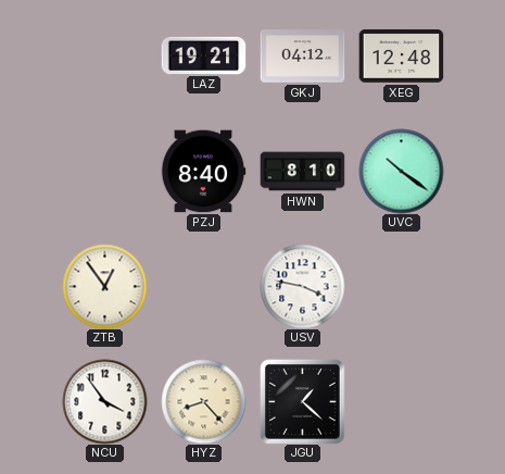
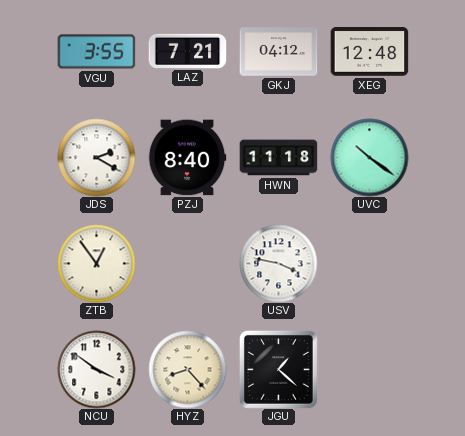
VGU: none -> 3:55
LAZ: 19:21 -> 7:21
JDS: none -> 2:20
HWN: 8:10 -> 11:18
NCU: 3:54 -> 3:51
